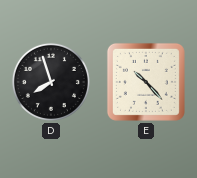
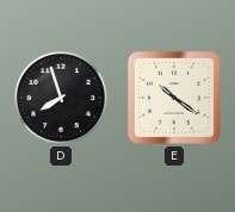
E: 10:23 -> 10:21
